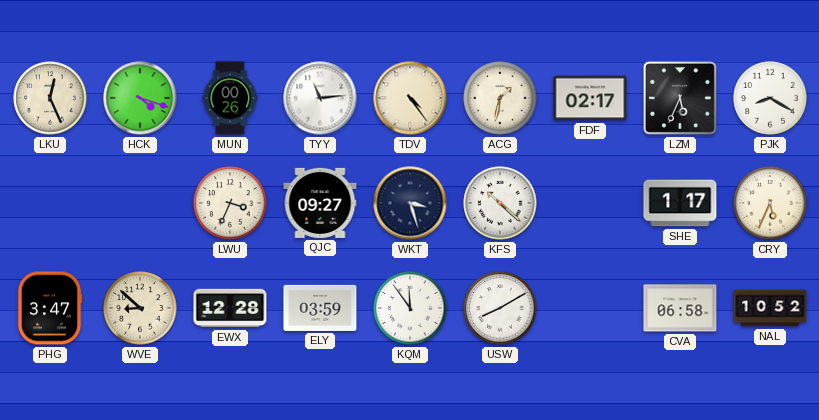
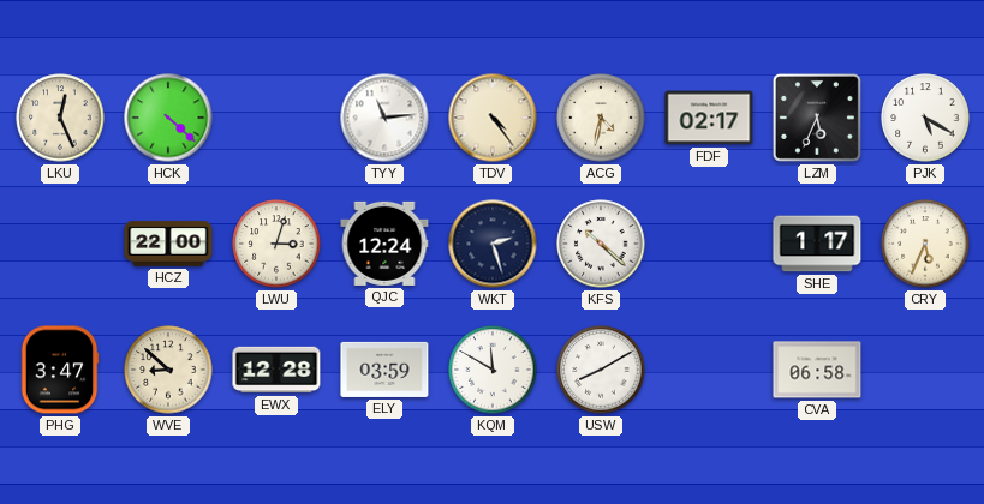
HCK: 4:18 -> 4:22
MUN: 00:26 -> none
ACG: 1:32 -> 4:32
PJK: 8:20 -> 5:20
HCZ: none -> 22:00
LWU: 3:34 -> 3:03
QJC: 09:27 -> 12:24
WKT: 3:27 -> 2:27
KQM: 11:54 -> 11:50
NAL: 10:52 -> none
